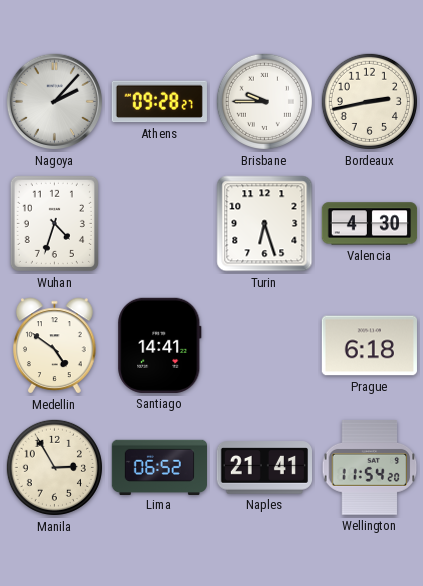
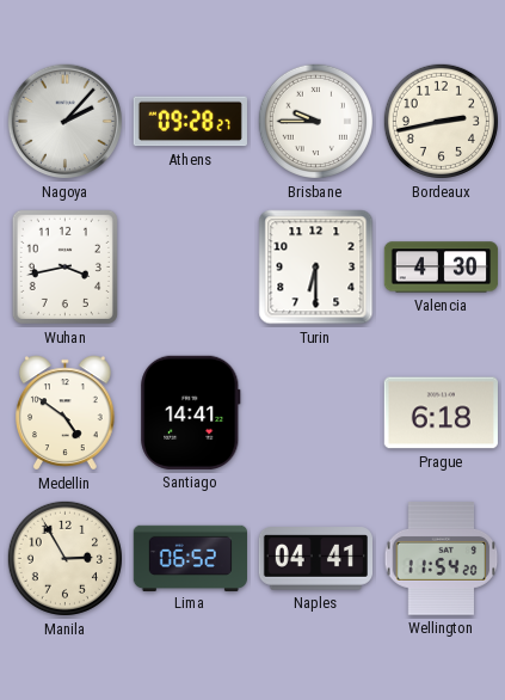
Wuhan: 4:33 -> 3:43
Turin: 6:27 -> 6:30
Naples: 21:41 -> 04:41
